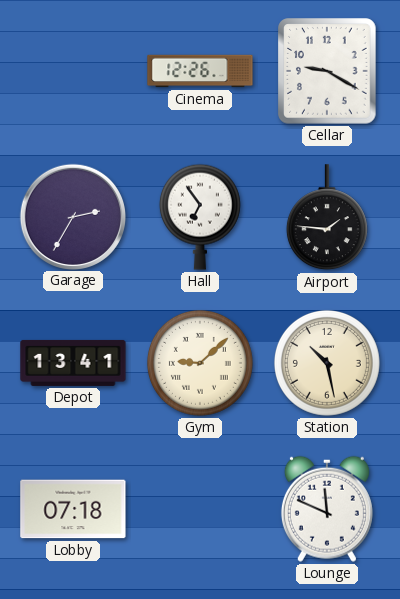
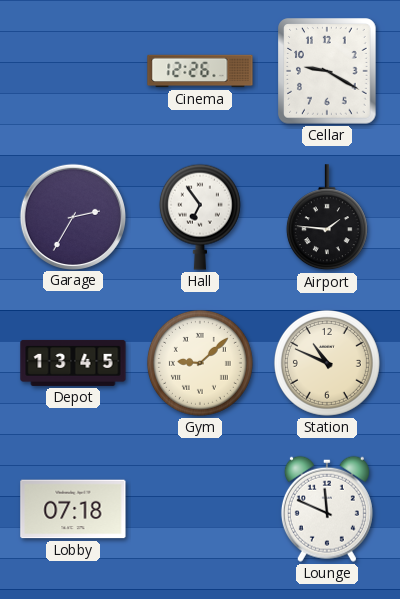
Depot: 13:41 -> 13:45
Station: 10:28 -> 10:49
